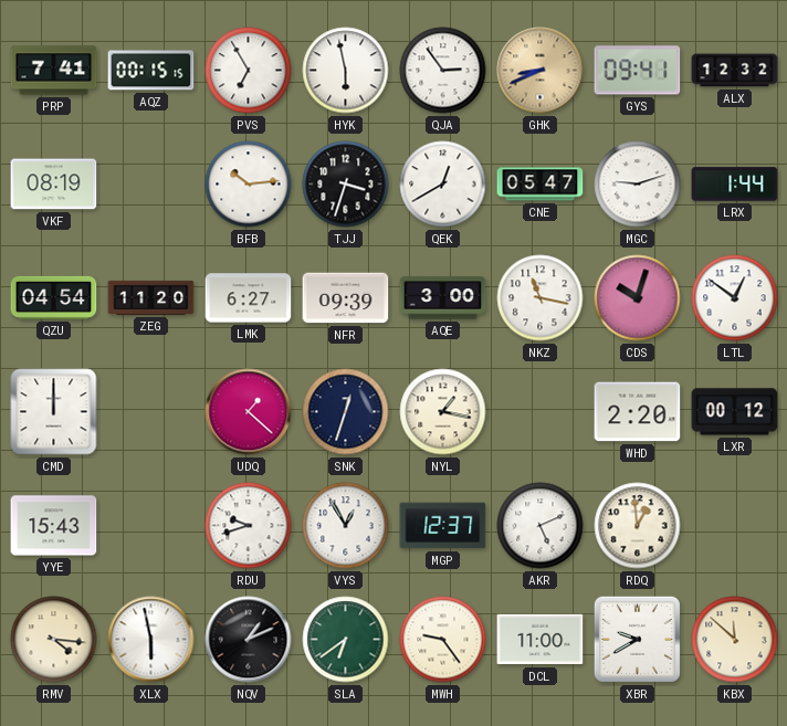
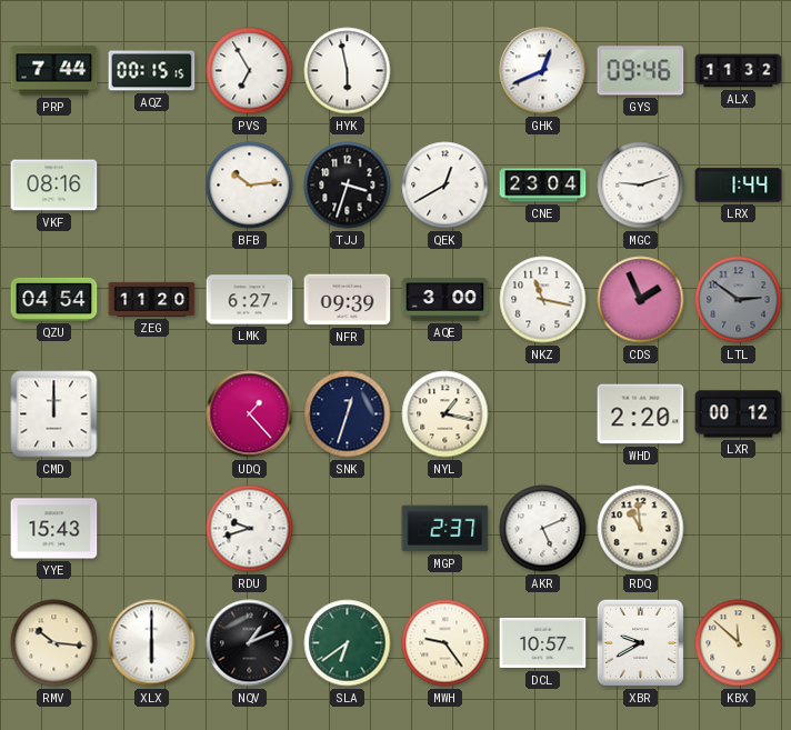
PRP: 7:41 -> 7:44
QJA: 2:54 -> none
GHK: 8:41 -> 12:41
GHK dial: champagne -> white
GYS: 09:41 -> 09:46
ALX: 12:32 -> 11:32
VKF: 08:19 -> 08:16
CNE: 05:47 -> 23:04
CDS: 10:03 -> 1:56
LTL: 12:51 -> 2:51
LTL dial: white -> grey
UDQ: 1:22 -> 1:23
VYS: 12:55 -> none
MGP: 12:37 -> 2:37
RDQ: 12:59 -> 10:59
RMV: 4:16 -> 10:16
XLX: 5:58 -> 6:00
DCL: 11:00 -> 10:57
